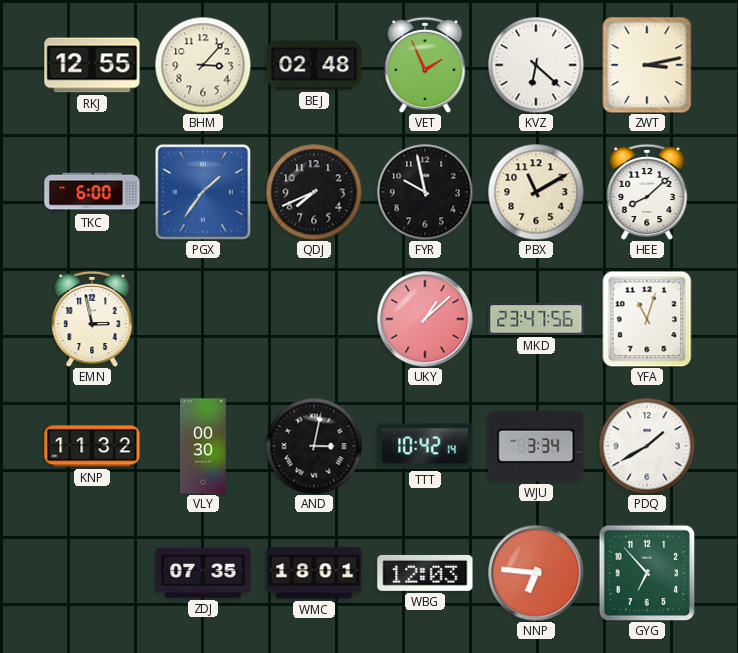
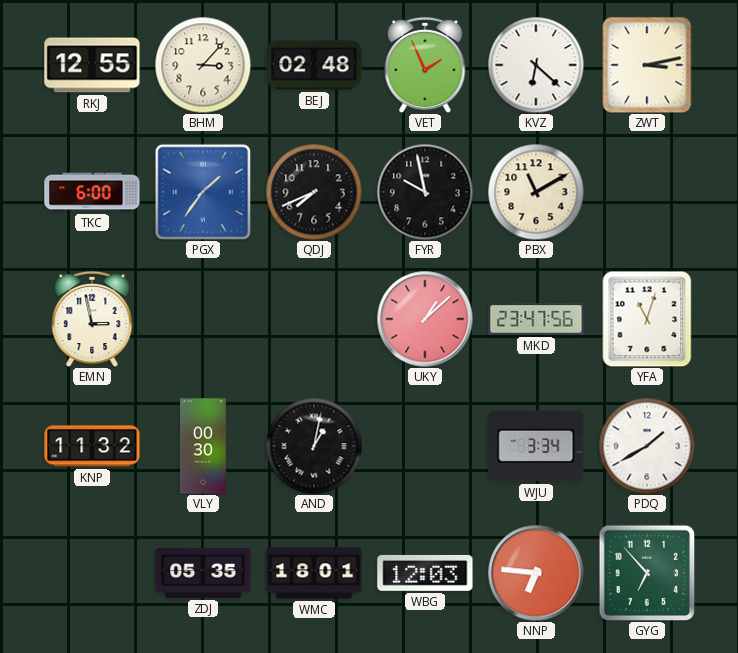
HEE: 8:08 -> none
AND: 3:02 -> 1:02
TTT: 10:42 -> none
ZDJ: 07:35 -> 05:35
